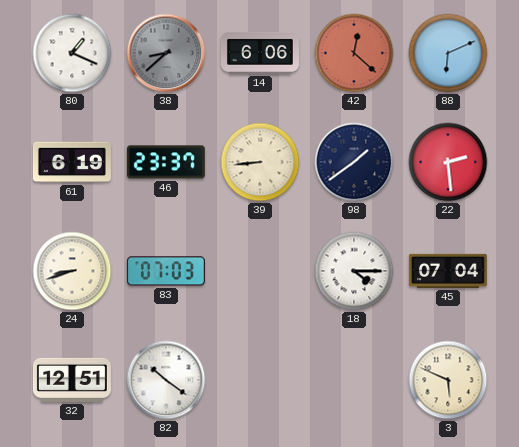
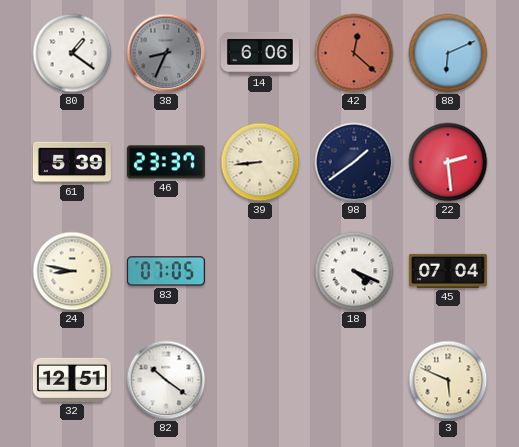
80: 1:19 -> 1:21
38: 8:38 -> 8:34
61: 6:19 -> 5:39
24: 8:42 -> 8:47
83: 07:03 -> 07:05
18: 4:15 -> 4:19
